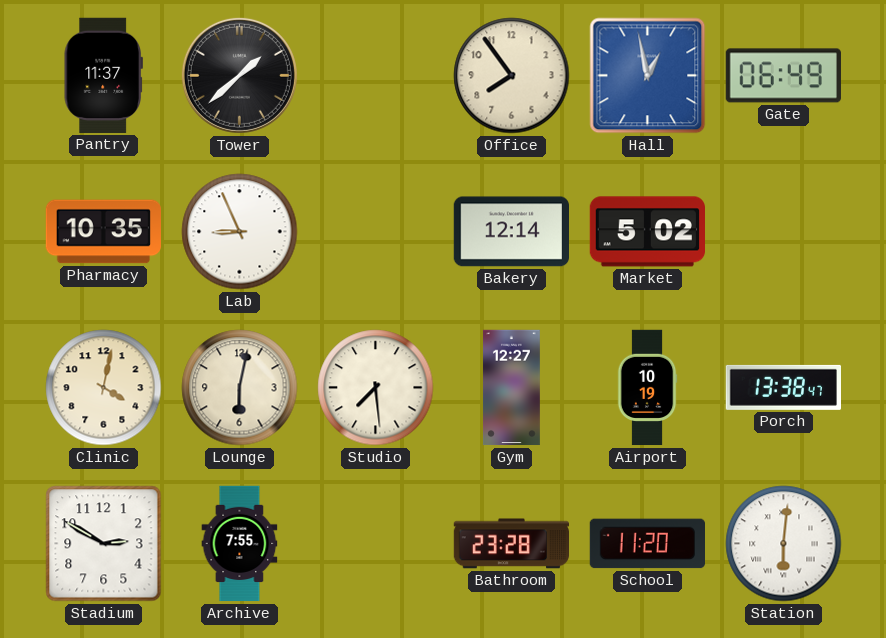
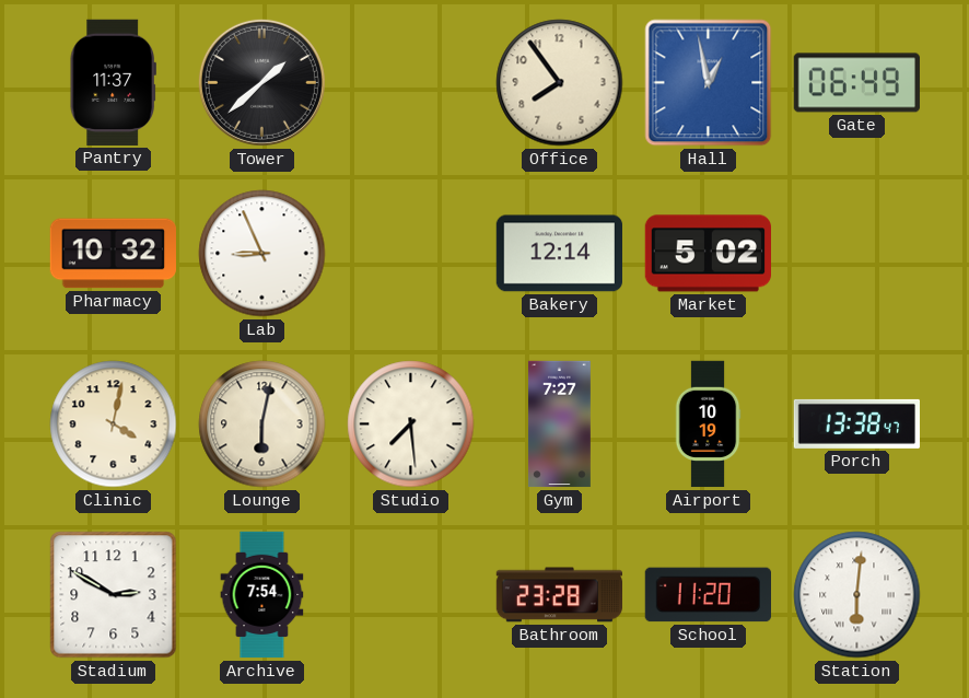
Pharmacy: 10:35 -> 10:32
Gym: 12:27 -> 7:27
Archive: 7:55 -> 7:54
